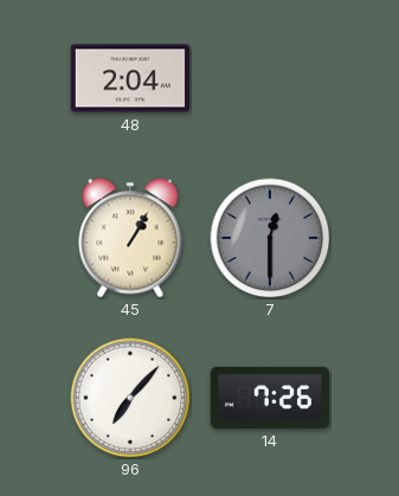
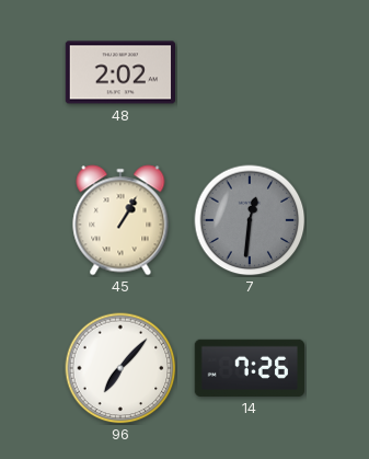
48: 2:04 -> 2:02
7: 12:30 -> 12:31
